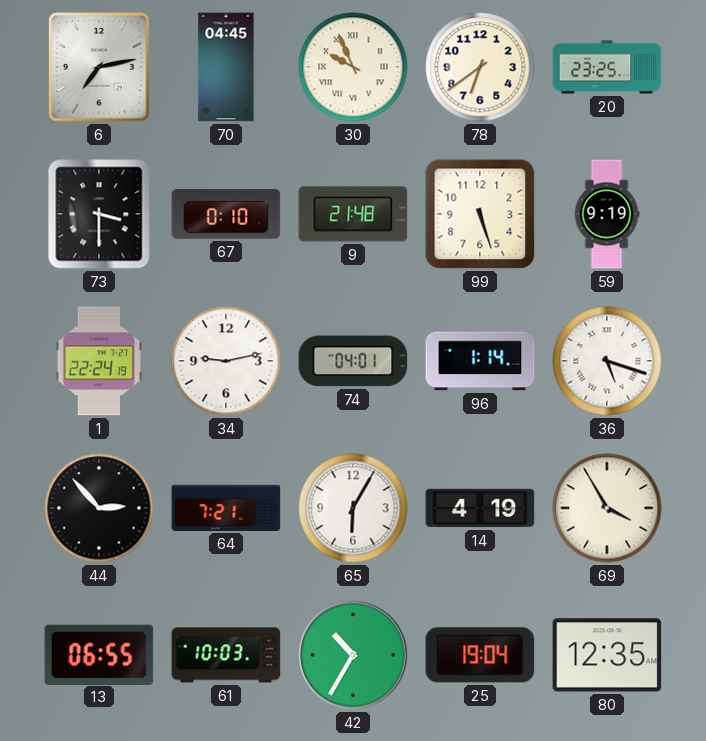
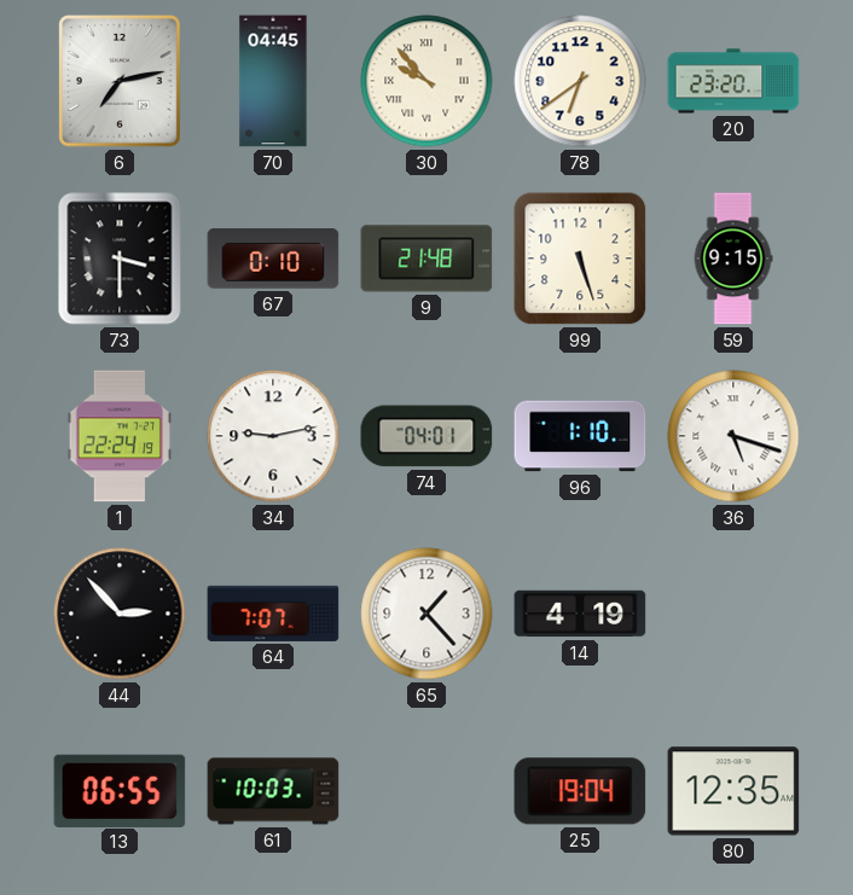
30: 9:56 -> 9:53
20: 23:25 -> 23:20
59: 9:19 -> 9:15
96: 1:14 -> 1:10
64: 7:21 -> 7:07
65: 6:05 -> 1:23
69: 3:55 -> none
42: 10:35 -> none
